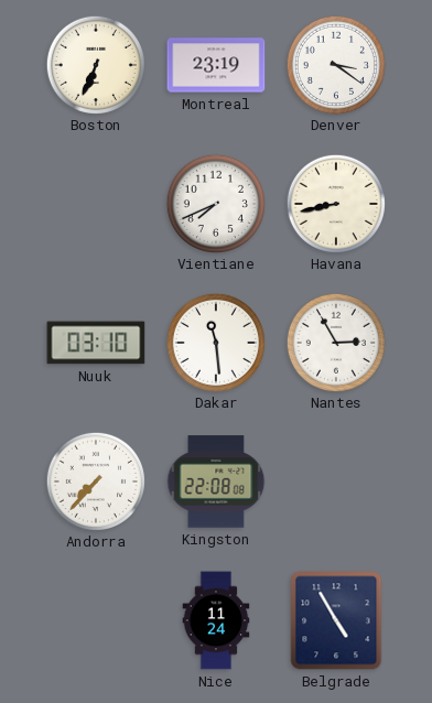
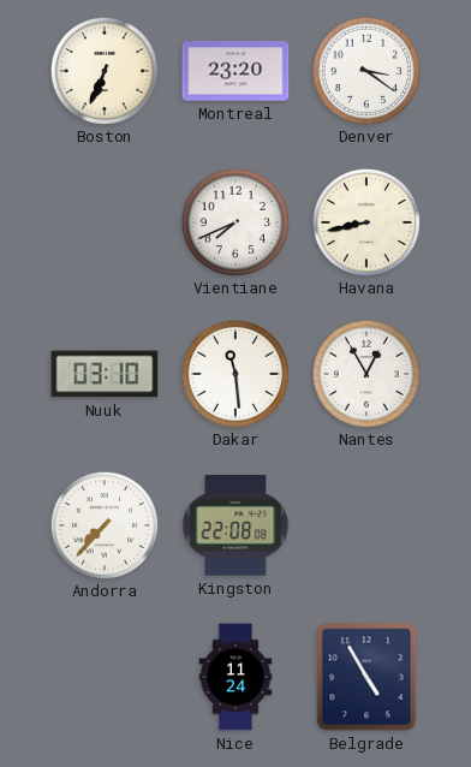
Montreal: 23:19 -> 23:20
Nantes: 2:55 -> 12:55
